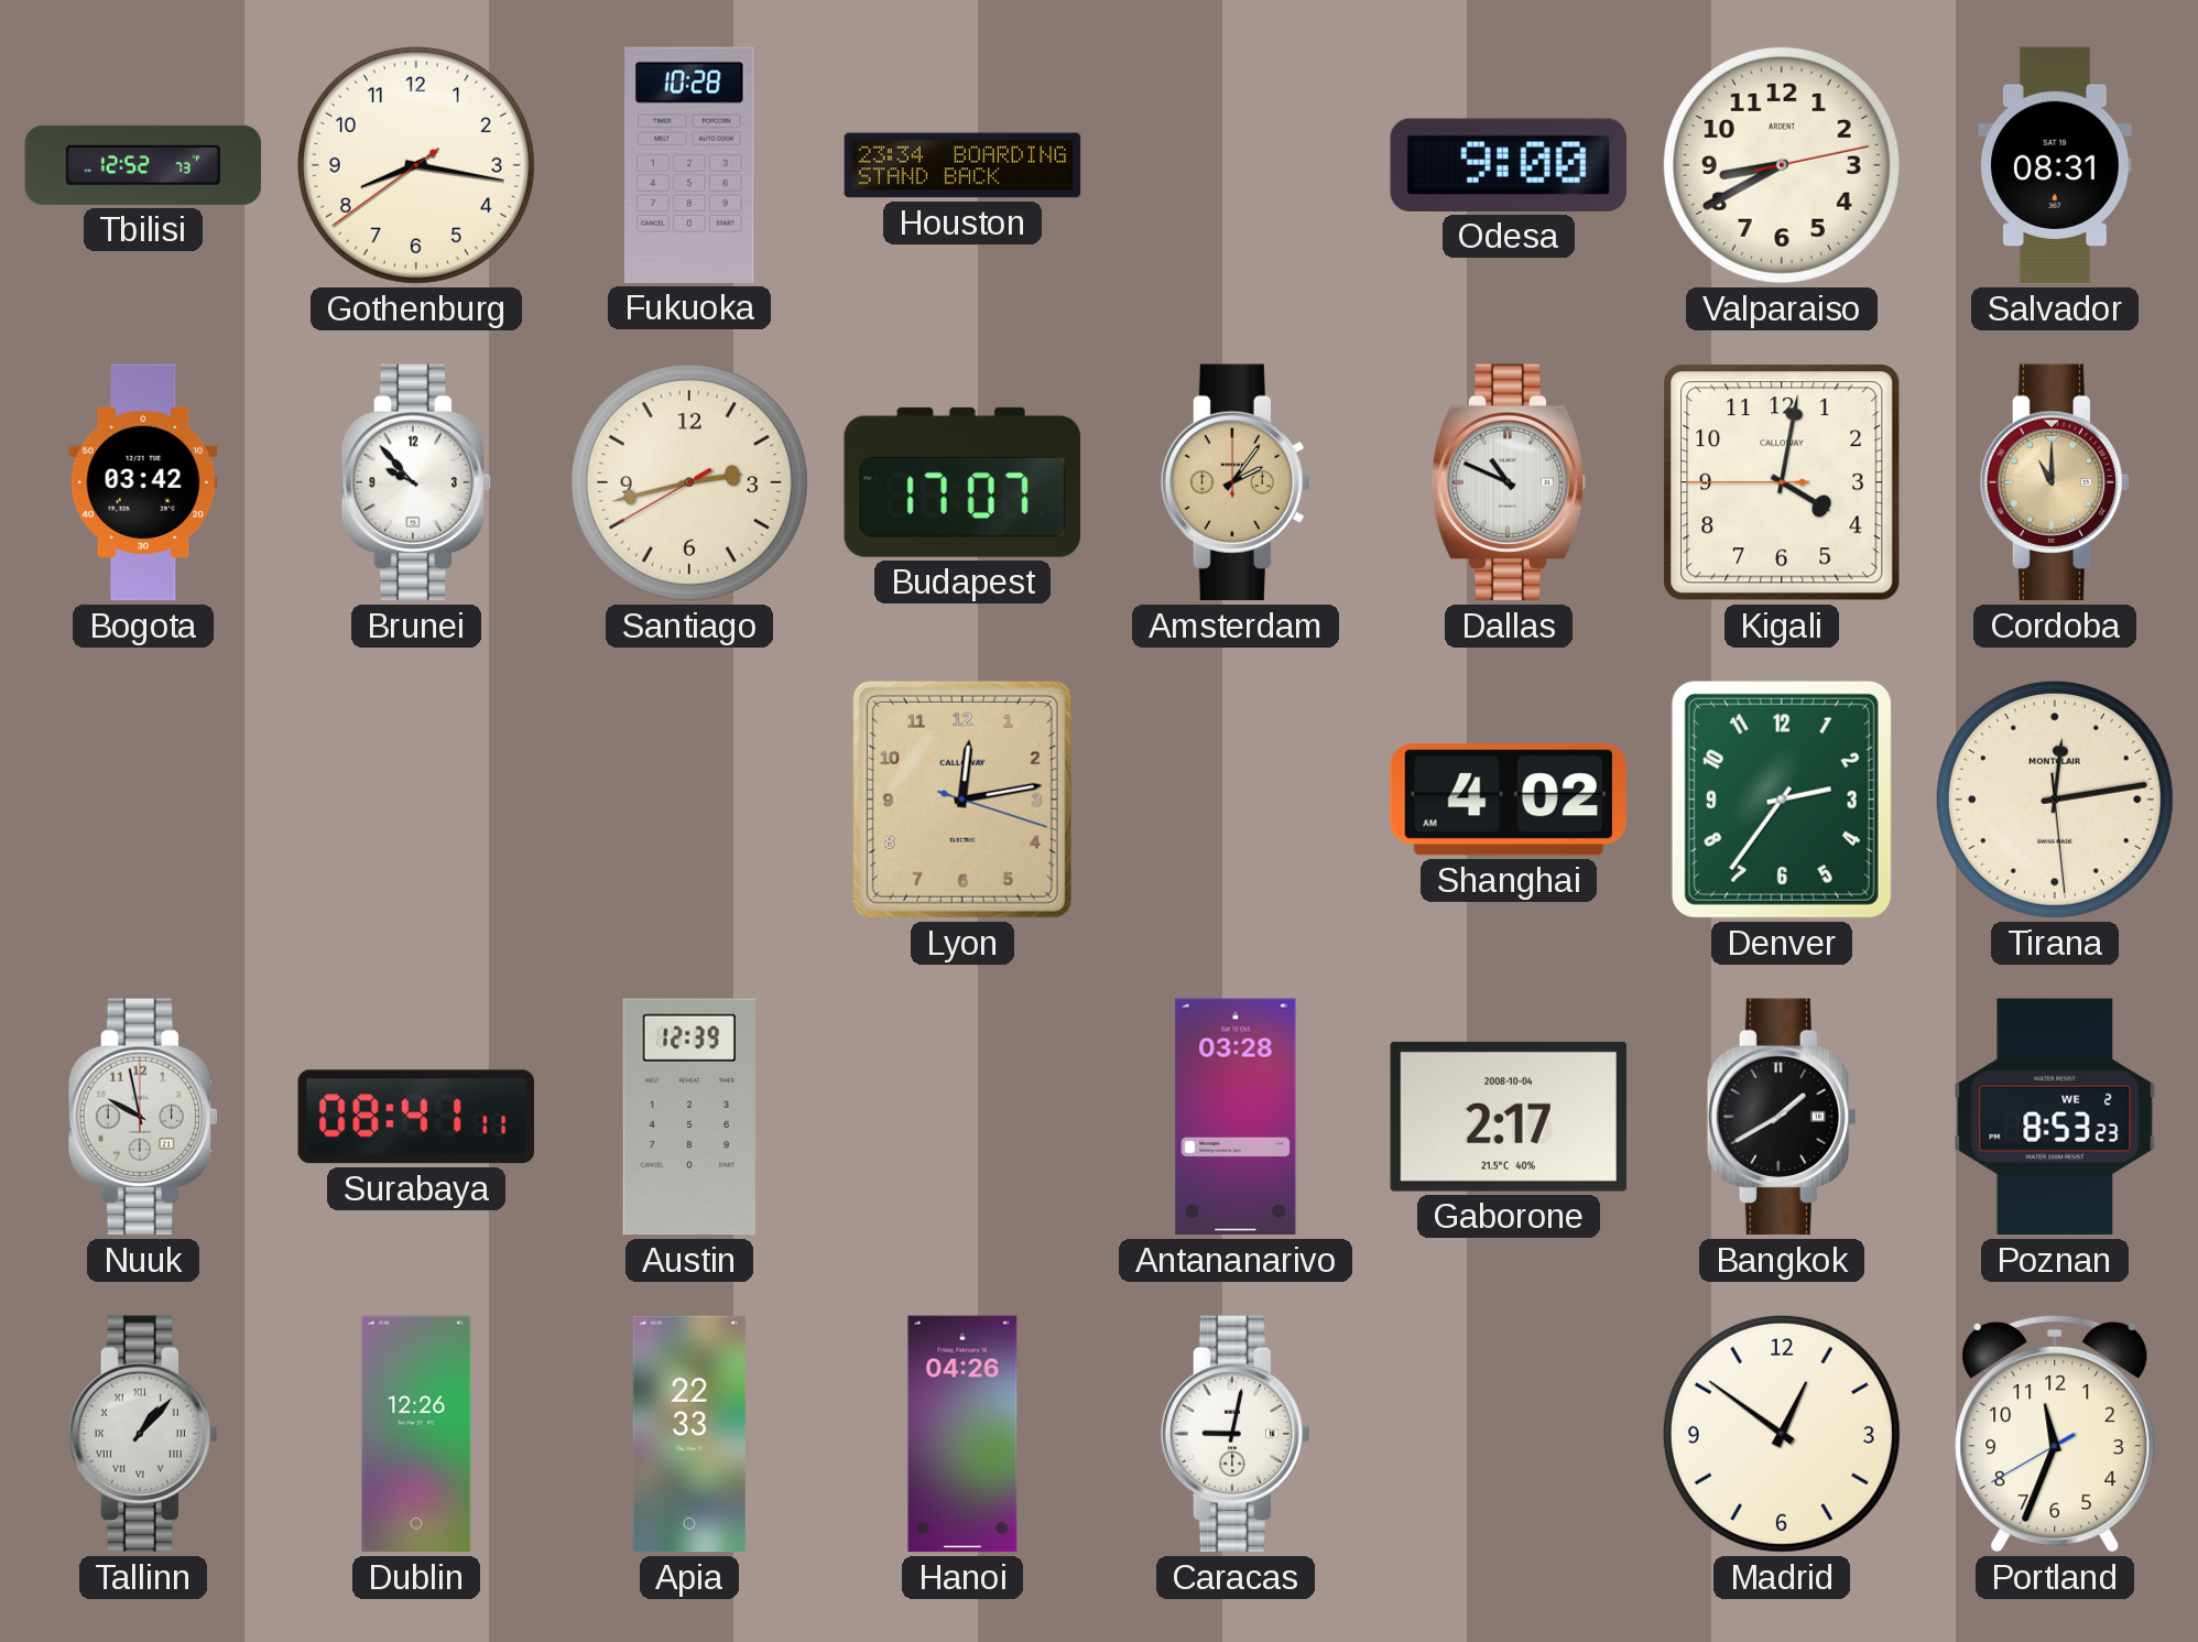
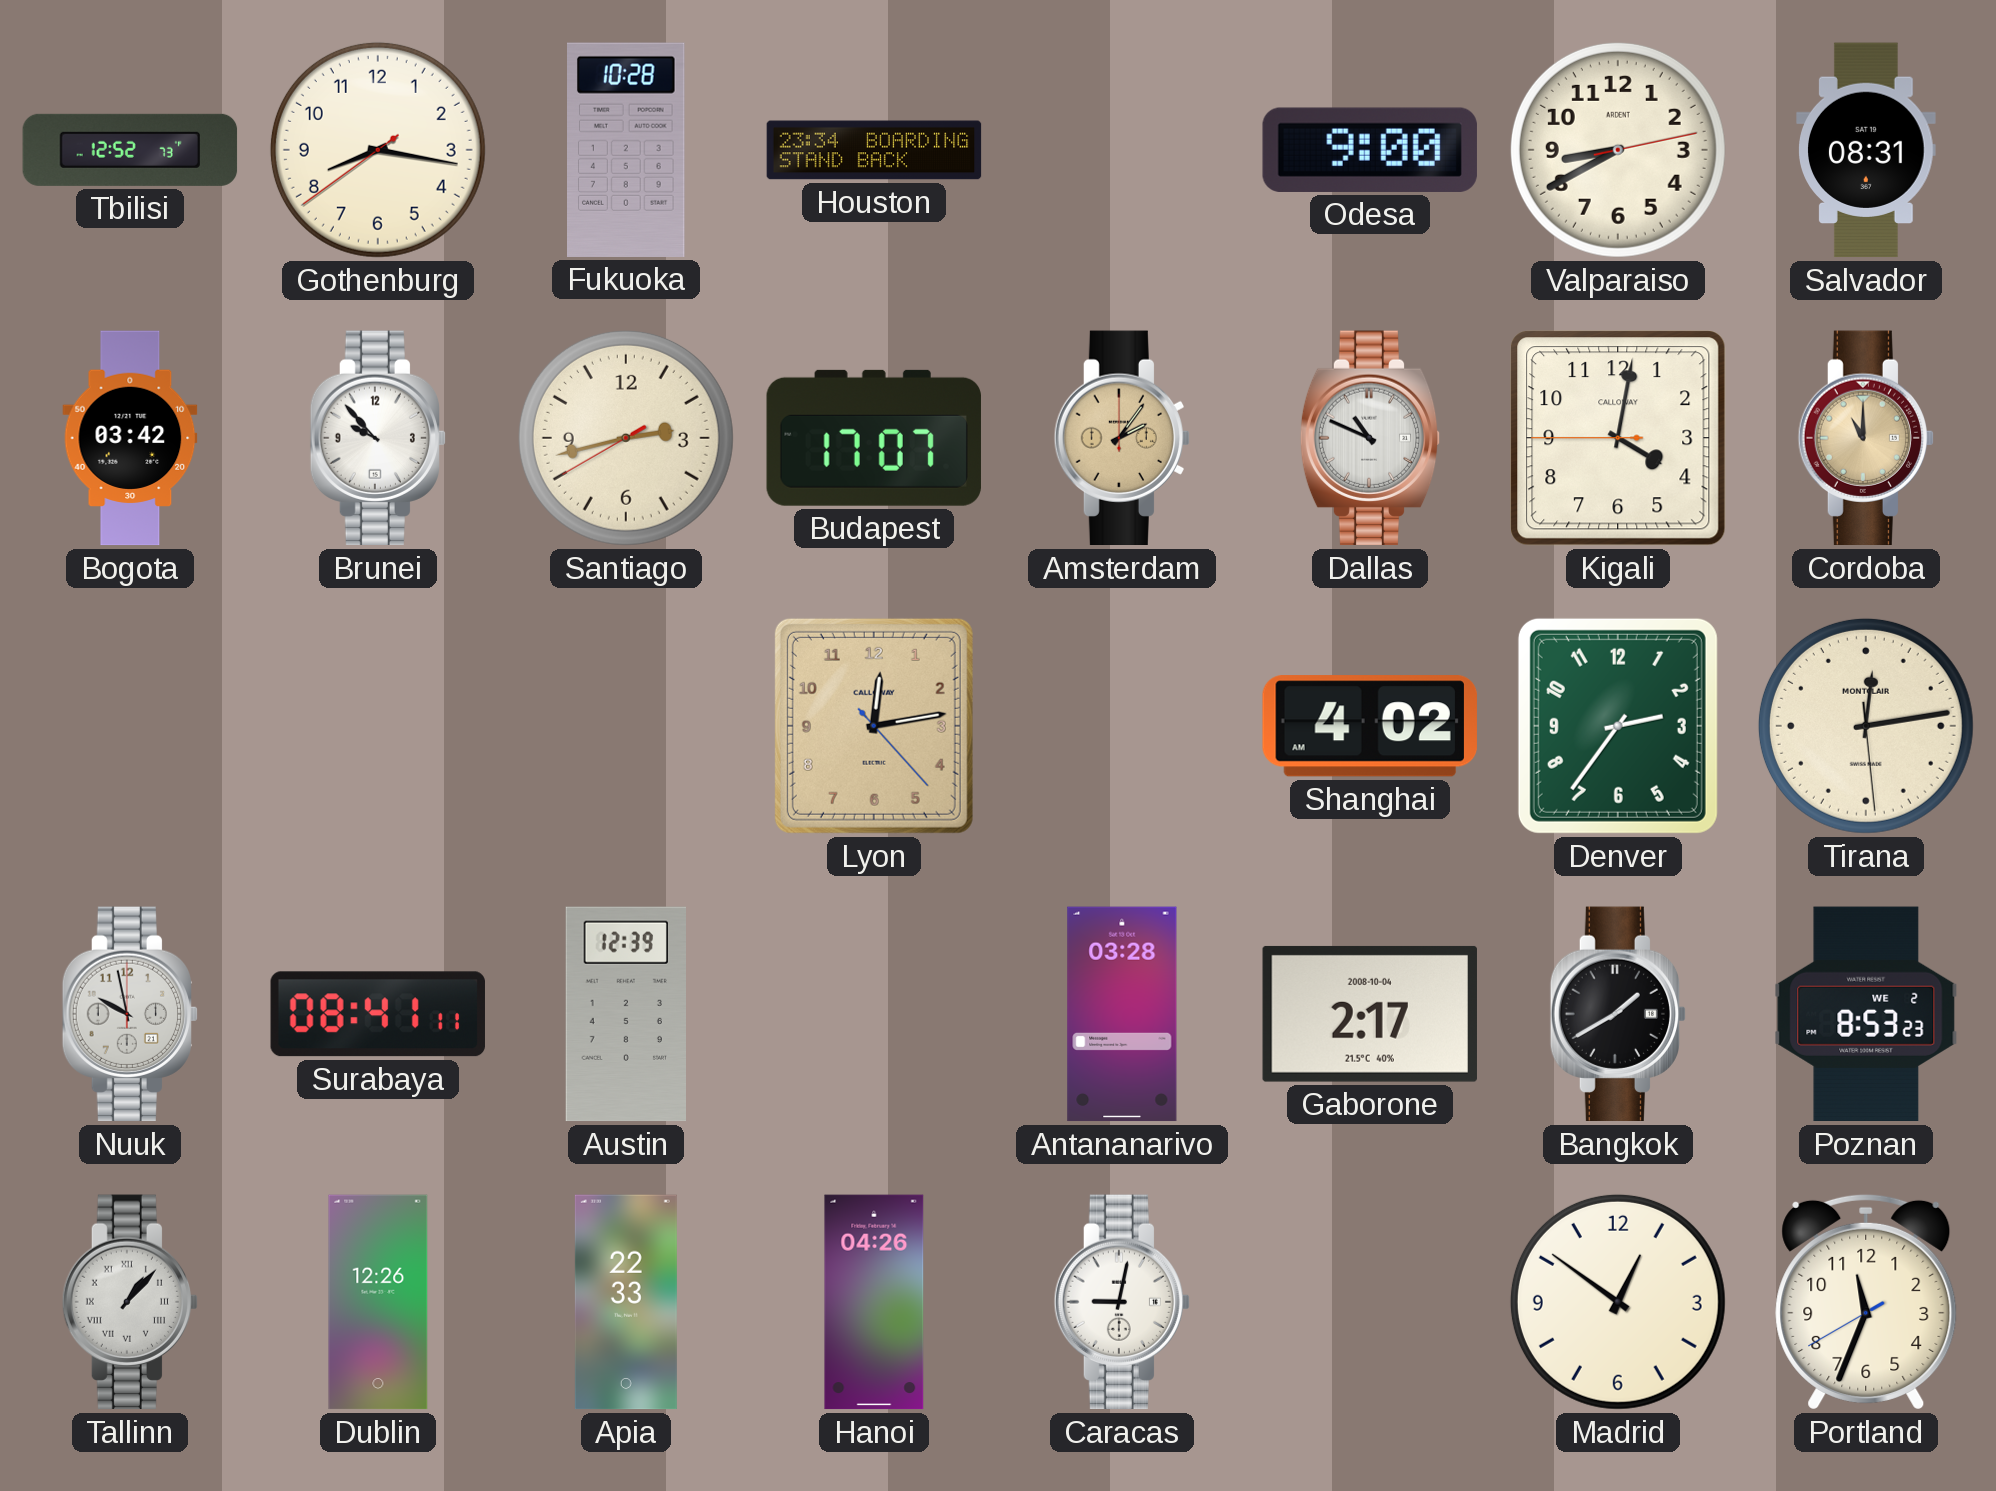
Lyon: 12:13:18 -> 12:13:23
